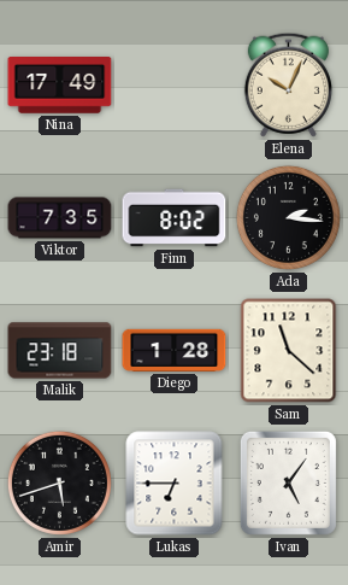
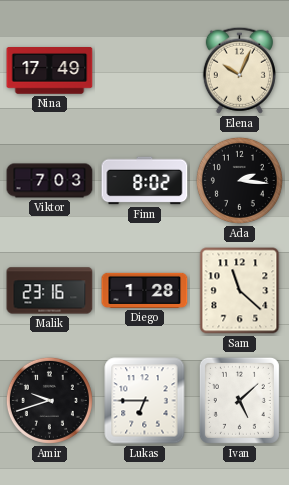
Viktor: 7:35 -> 7:03
Malik: 23:18 -> 23:16
Amir: 5:42 -> 9:42
Ivan: 5:06 -> 5:08
